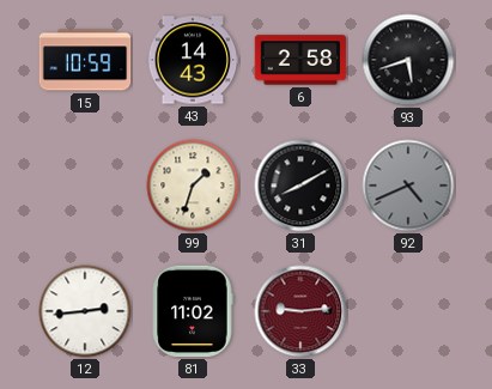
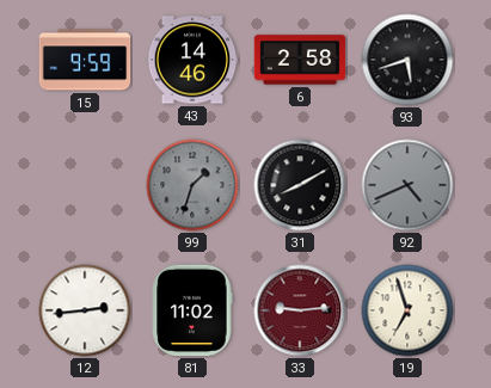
15: 10:59 -> 9:59
43: 14:43 -> 14:46
99 dial: cream -> grey
19: none -> 6:57
